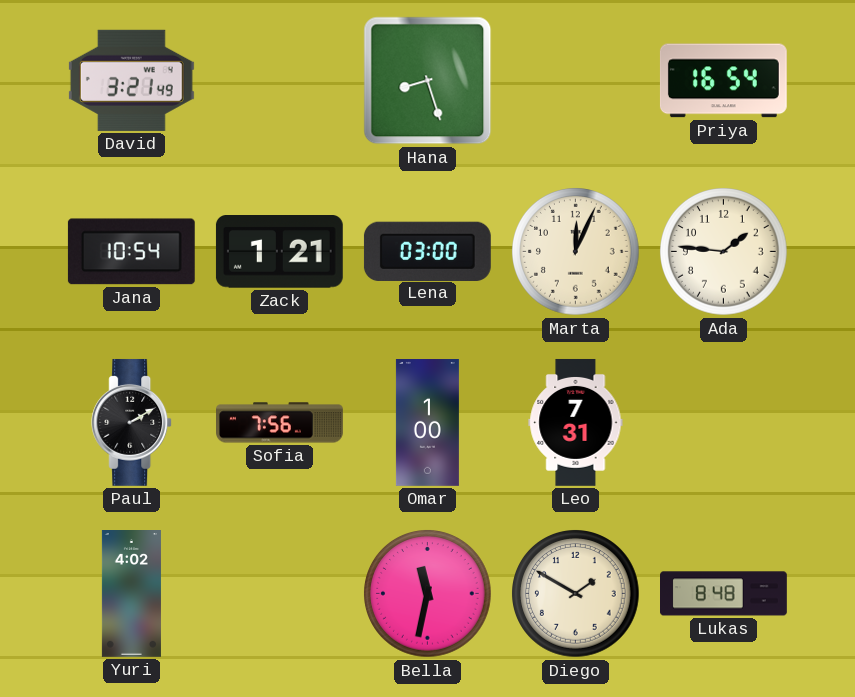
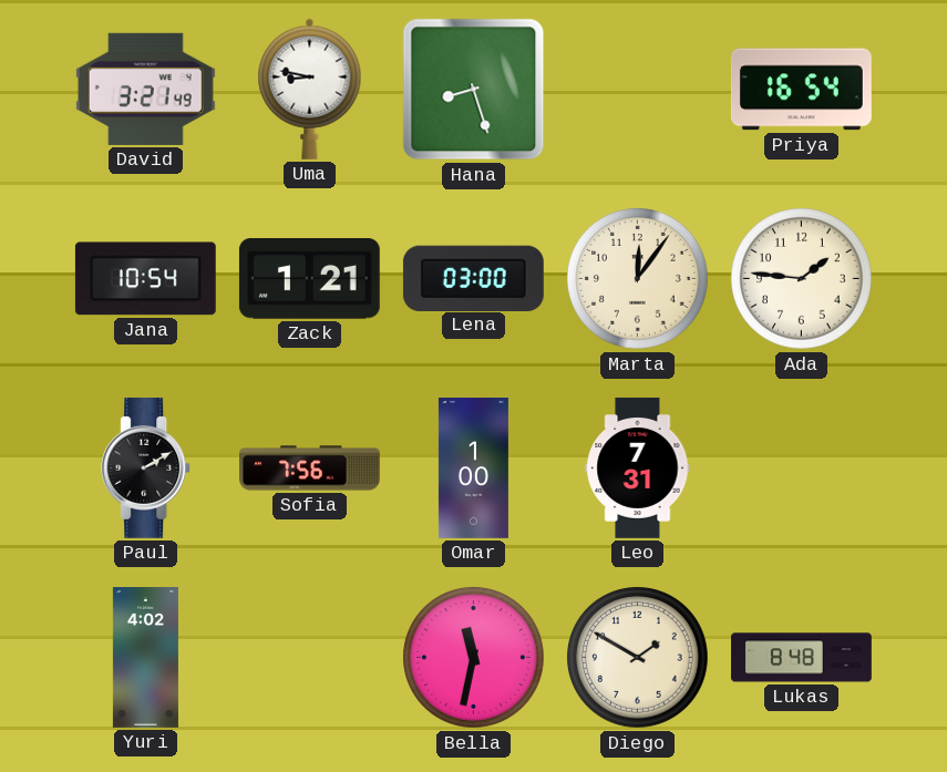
Uma: none -> 8:47
Marta: 12:04 -> 12:06
